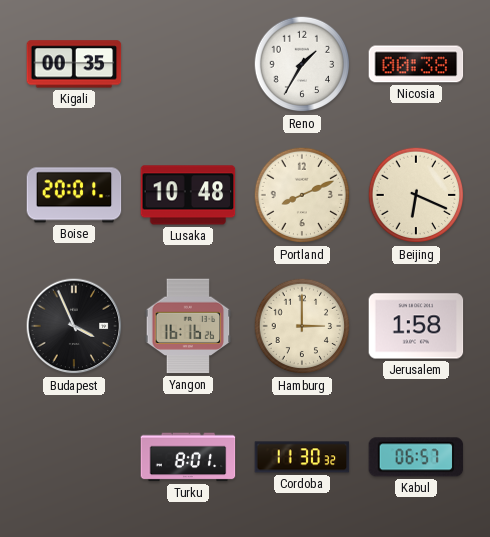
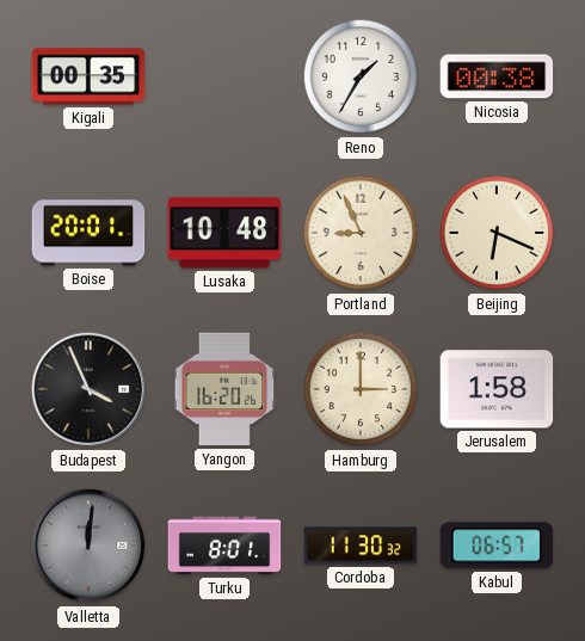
Portland: 8:11 -> 8:56
Yangon: 16:16 -> 16:20
Valletta: none -> 12:01
